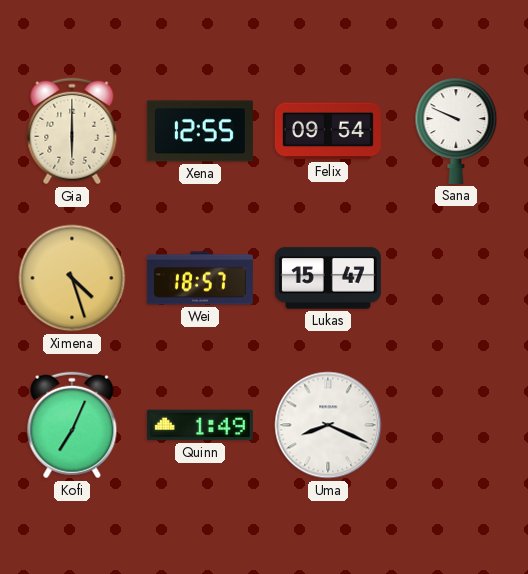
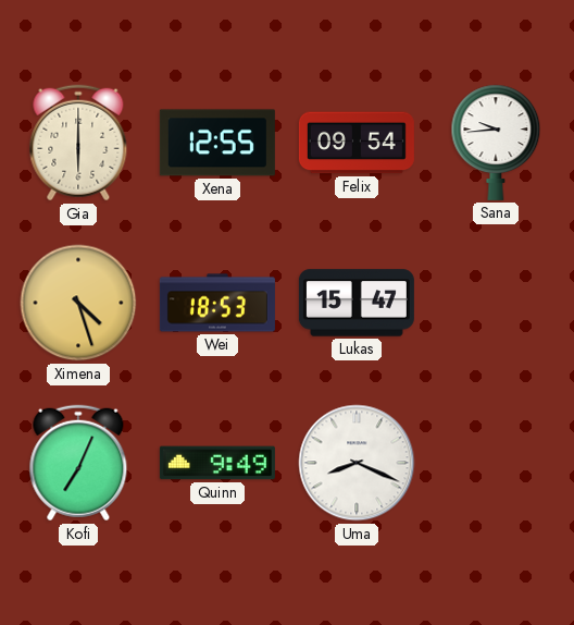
Sana: 9:49 -> 9:44
Wei: 18:57 -> 18:53
Quinn: 1:49 -> 9:49
